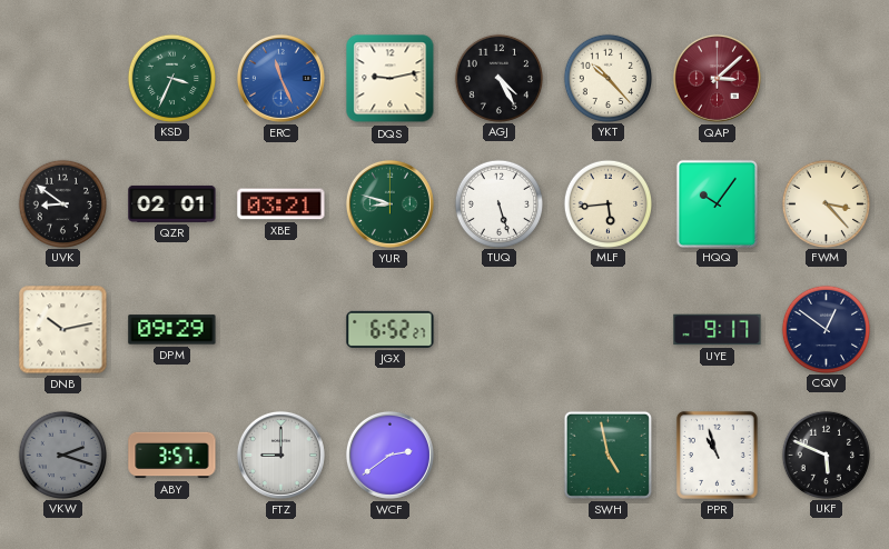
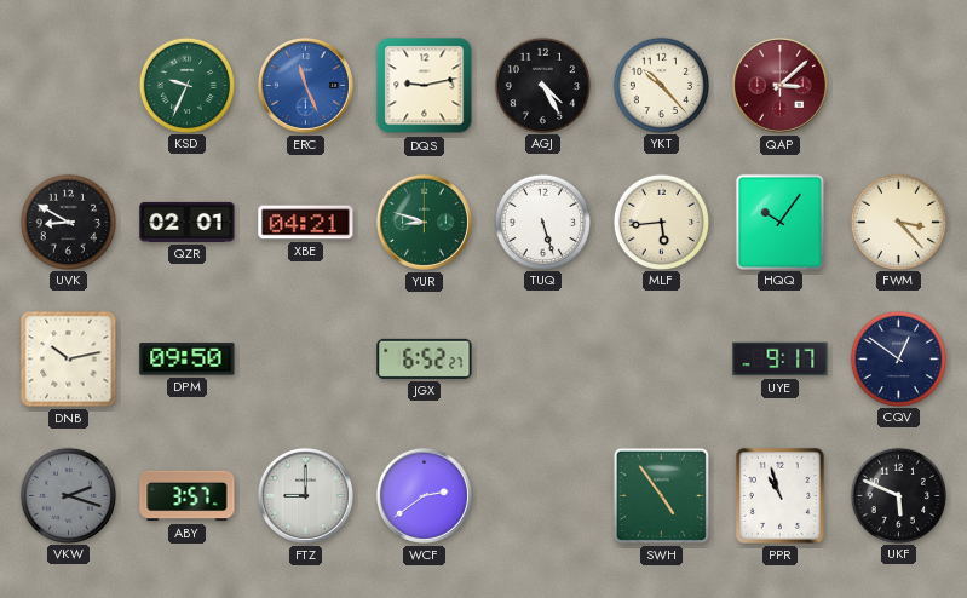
KSD: 3:34 -> 9:34
UVK: 8:51 -> 8:50
XBE: 03:21 -> 04:21
DPM: 09:29 -> 09:50
SWH: 4:58 -> 4:54
